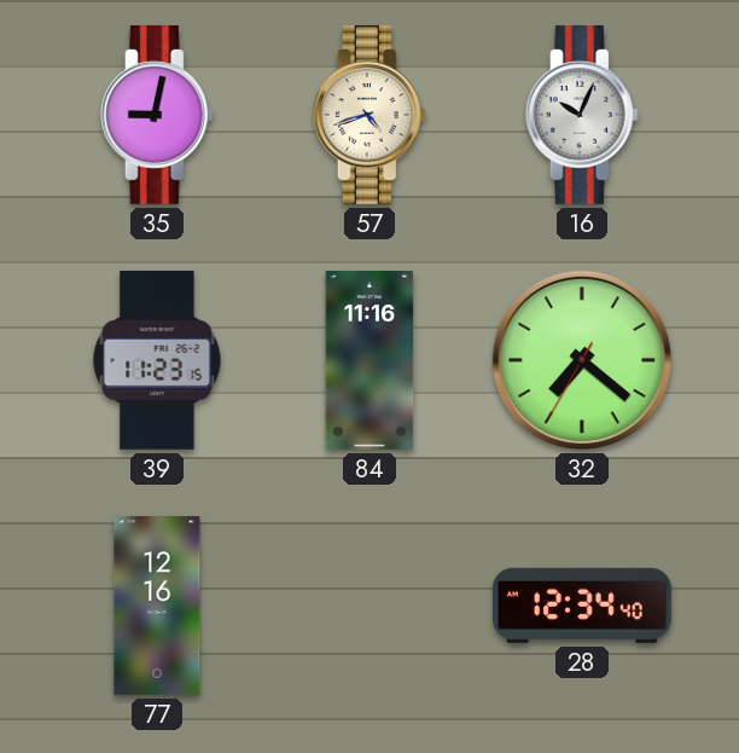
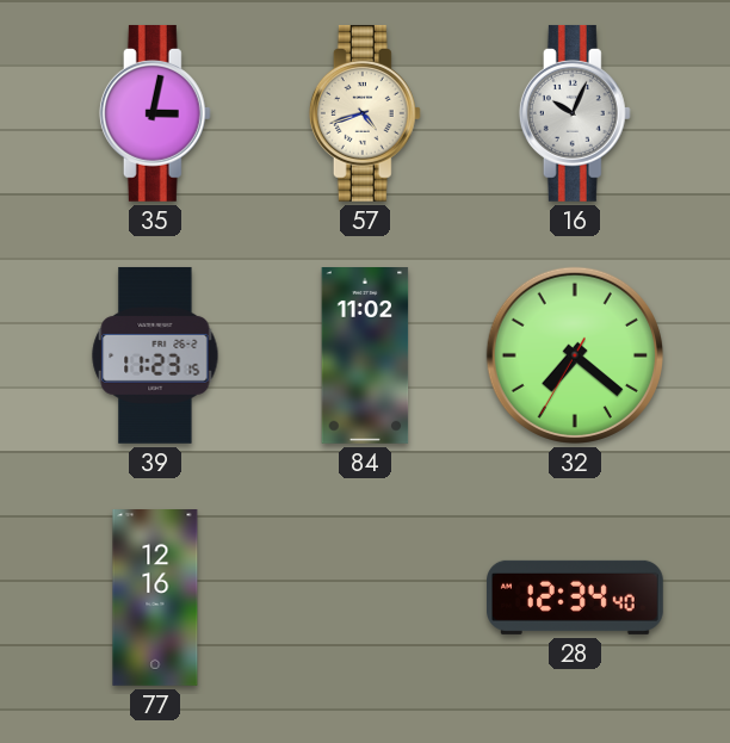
35: 9:02 -> 3:02
84: 11:16 -> 11:02
